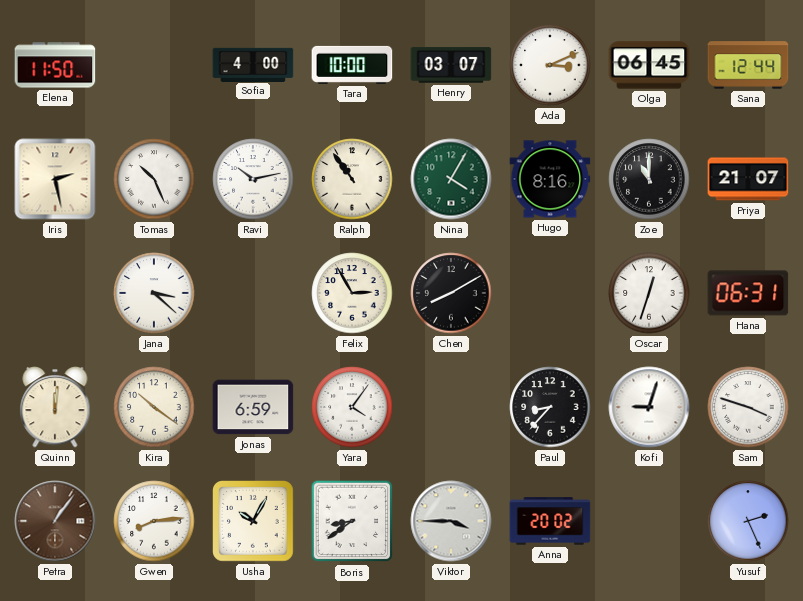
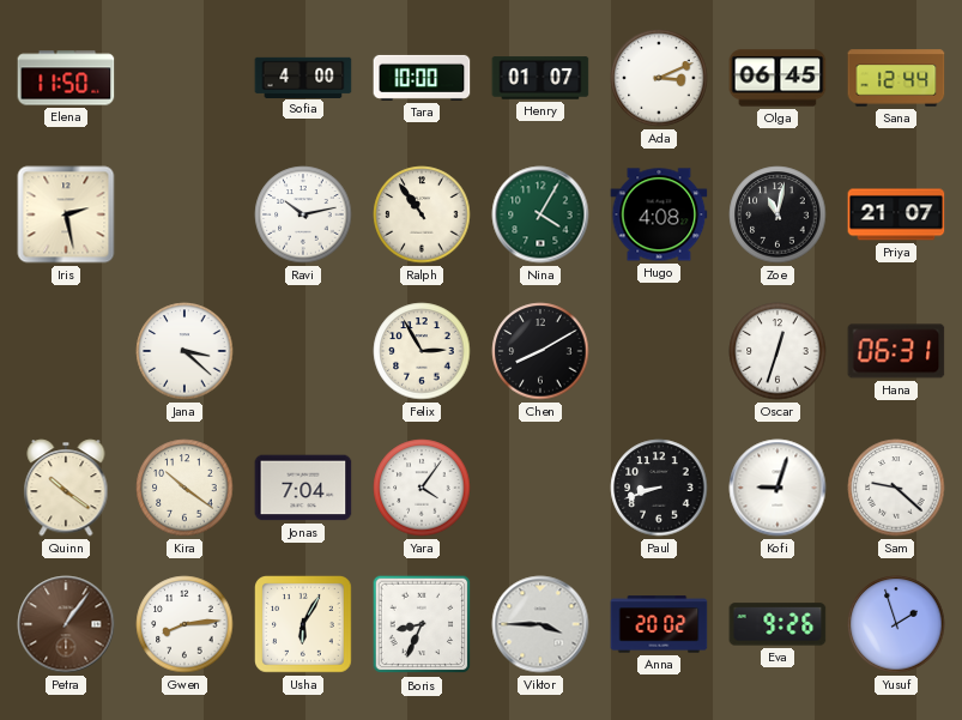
Henry: 03:07 -> 01:07
Tomas: 10:26 -> none
Hugo: 8:16 -> 4:08
Zoe: 11:00 -> 11:02
Quinn: 12:01 -> 10:21
Jonas: 6:59 -> 7:04
Paul: 8:37 -> 8:42
Sam: 3:48 -> 9:22
Usha: 10:05 -> 6:05
Boris: 8:39 -> 8:34
Eva: none -> 9:26
Yusuf: 2:26 -> 1:57
